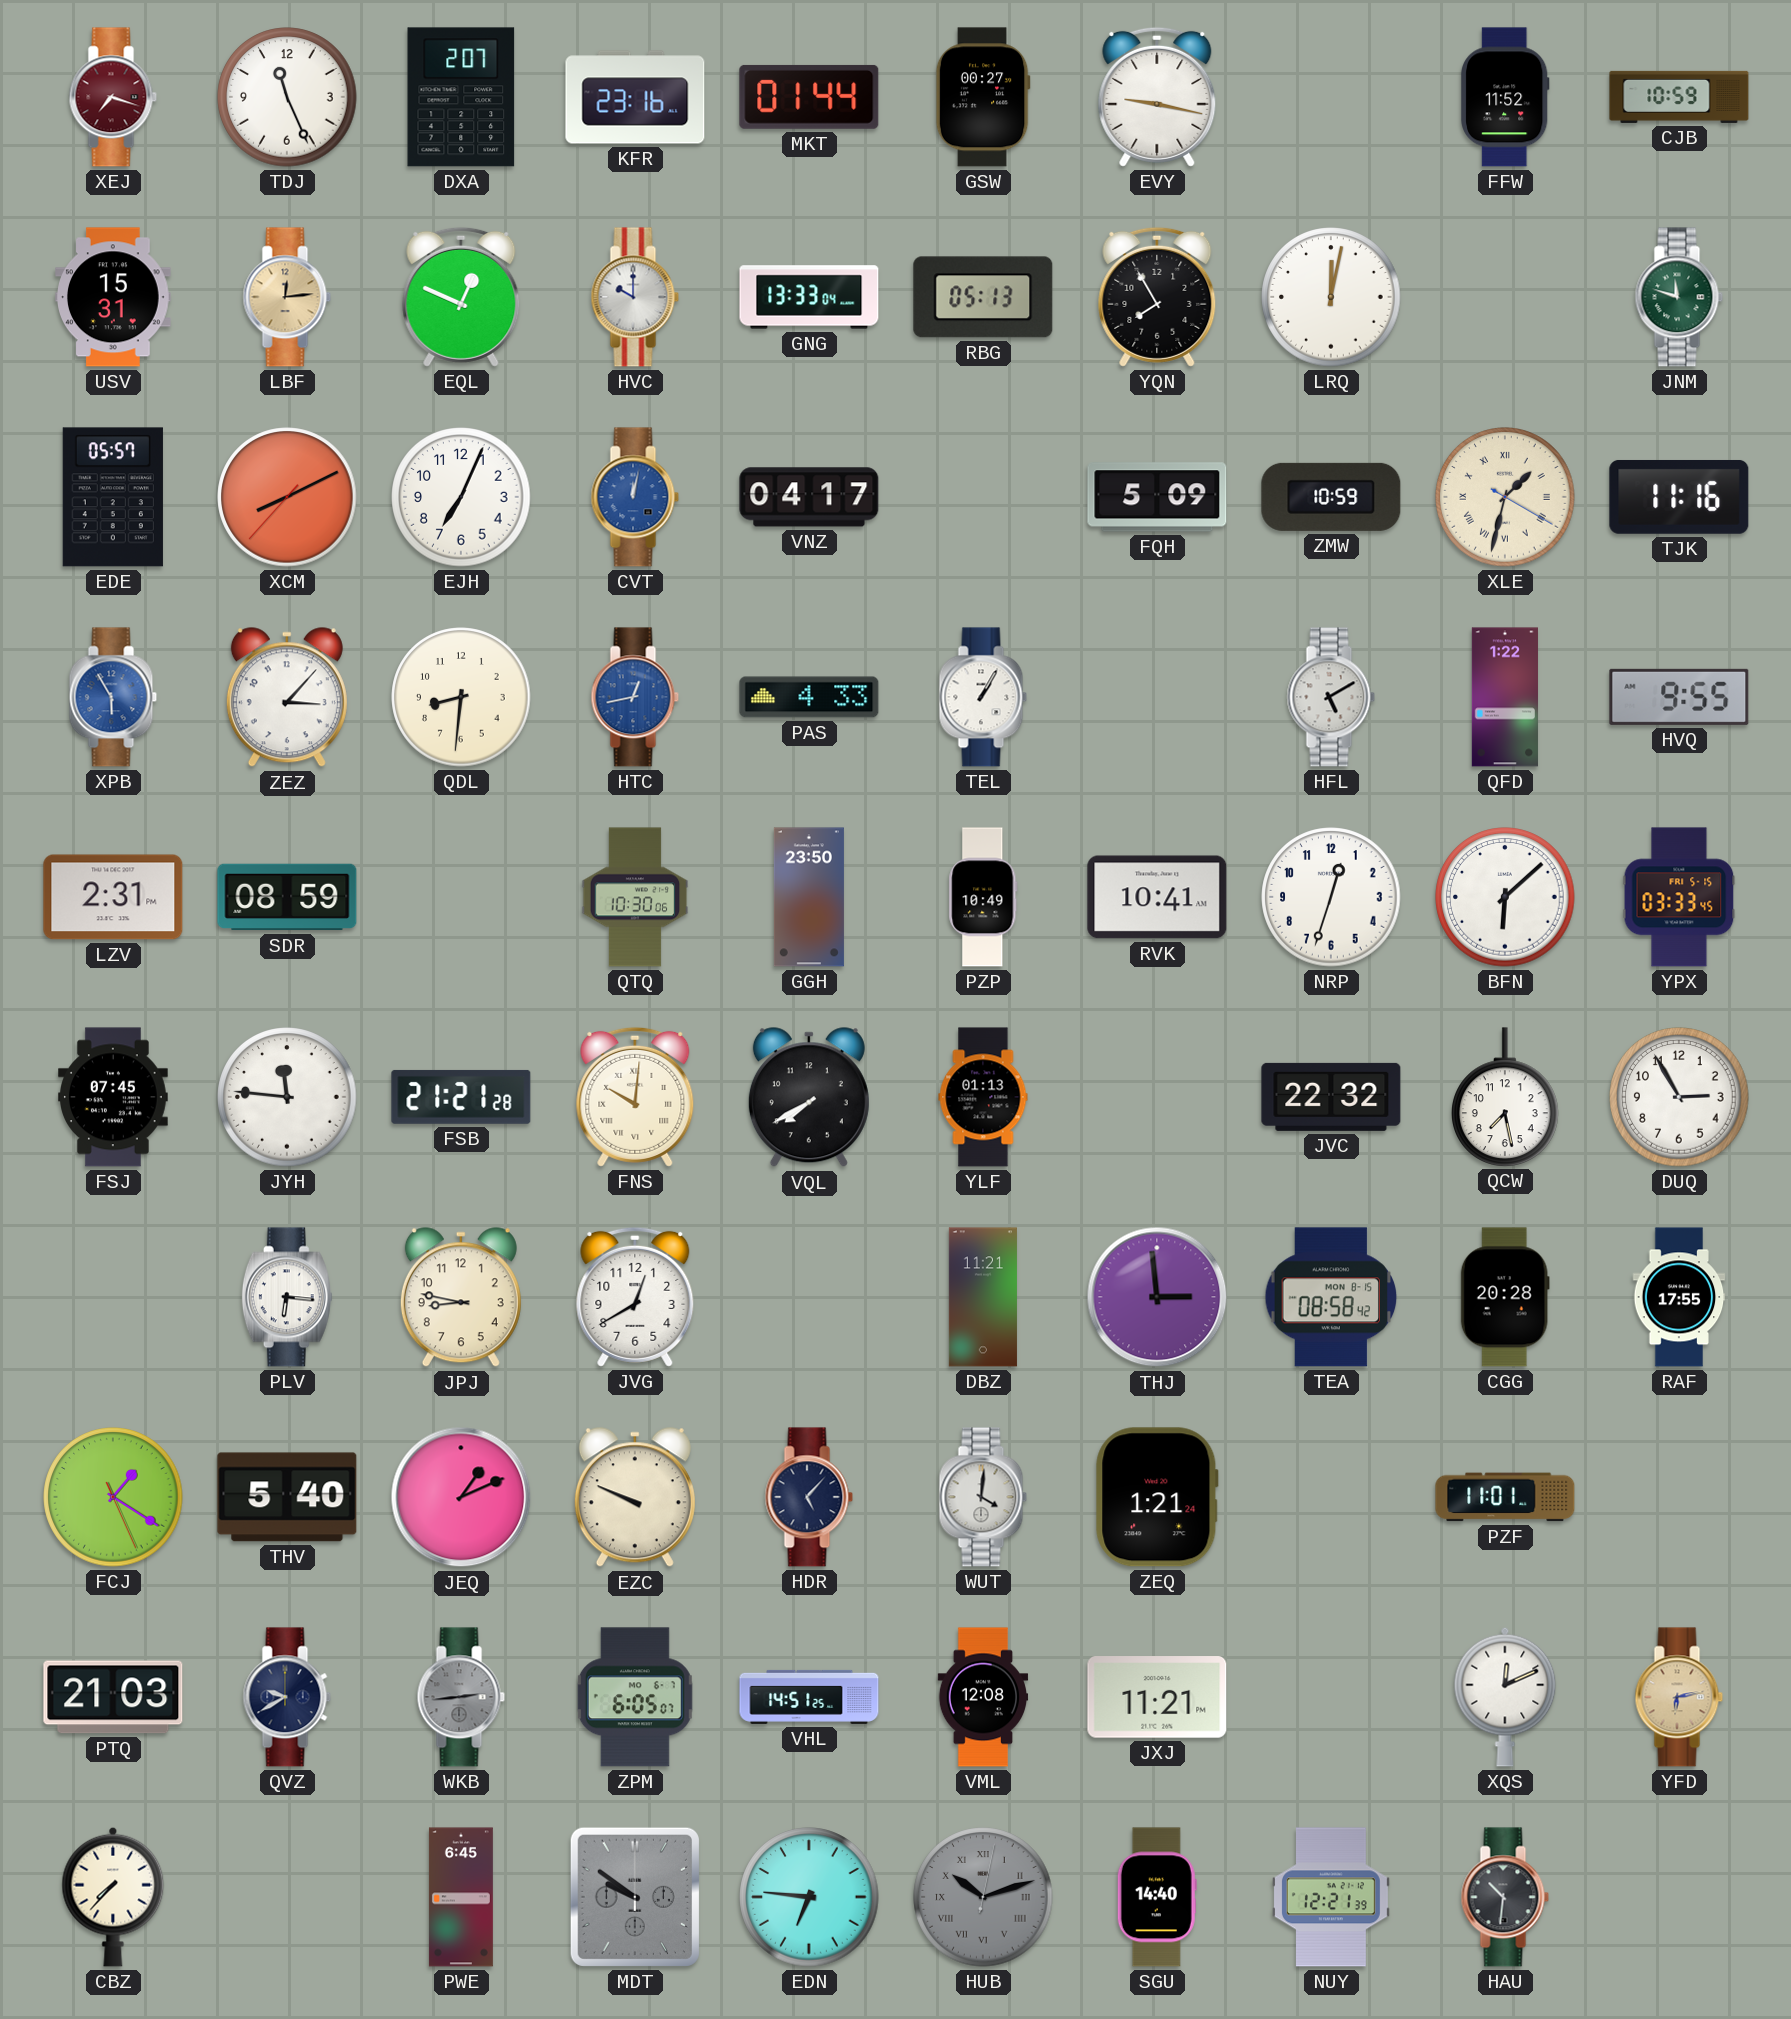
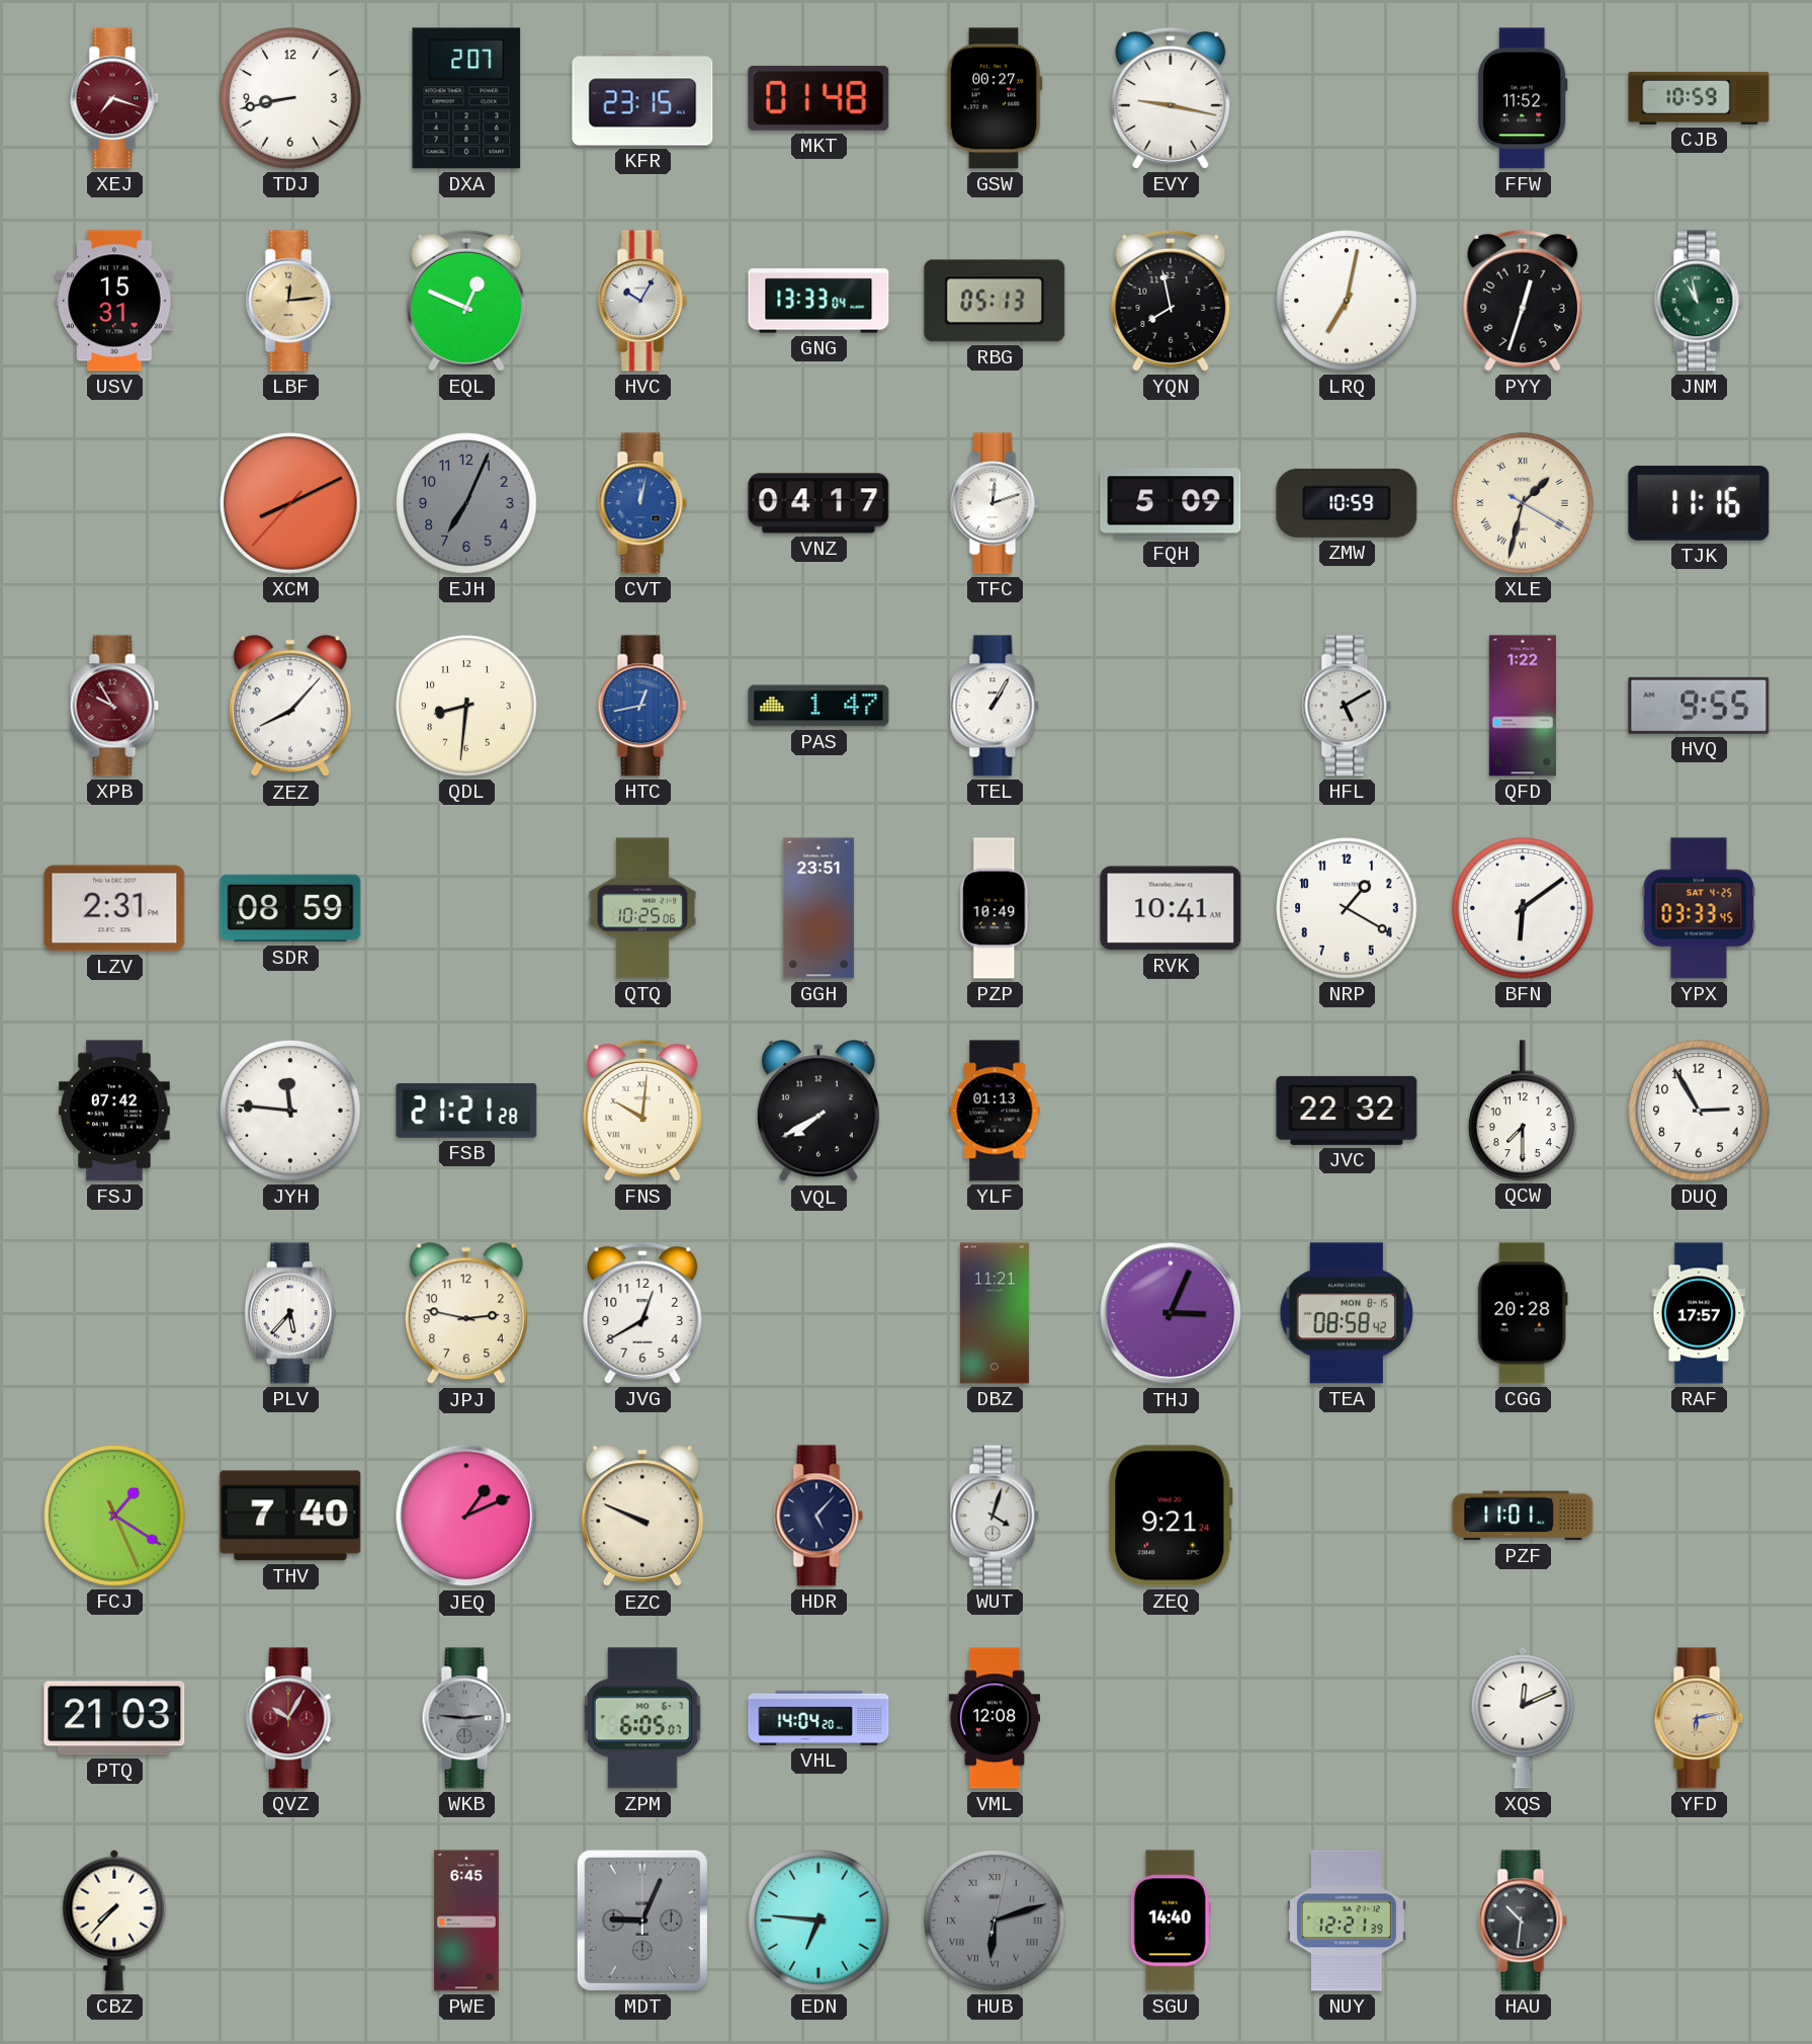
TDJ: 11:26 -> 8:43
KFR: 23:16 -> 23:15
MKT: 01:44 -> 01:48
HVC: 10:00 -> 10:05
YQN: 7:55 -> 7:58
LRQ: 12:02 -> 7:02
PYY: none -> 12:33
JNM: 11:48 -> 10:58
EDE: 05:57 -> none
EJH dial: white -> grey
TFC: none -> 12:12
XPB: 5:55 -> 9:55
XPB dial: blue -> burgundy
ZEZ: 3:07 -> 8:07
PAS: 4:33 -> 1:47
QTQ: 10:30 -> 10:25
GGH: 23:50 -> 23:51
NRP: 12:33 -> 1:20
BFN: 6:08 -> 6:09
YPX date: FRI 5-15 -> SAT 4-25
FSJ: 07:45 -> 07:42
QCW: 7:28 -> 7:30
PLV: 6:16 -> 5:37
JPJ: 8:47 -> 2:47
THJ: 2:59 -> 3:04
RAF: 17:55 -> 17:57
THV: 5:40 -> 7:40
WUT: 4:01 -> 4:03
ZEQ: 1:21 -> 9:21
QVZ: 9:40 -> 10:05
QVZ dial: navy -> burgundy
WKB: 2:44 -> 2:46
VHL: 14:51 -> 14:04
JXJ: 11:21 -> none
MDT: 9:51 -> 9:04
HUB: 10:12 -> 6:12
